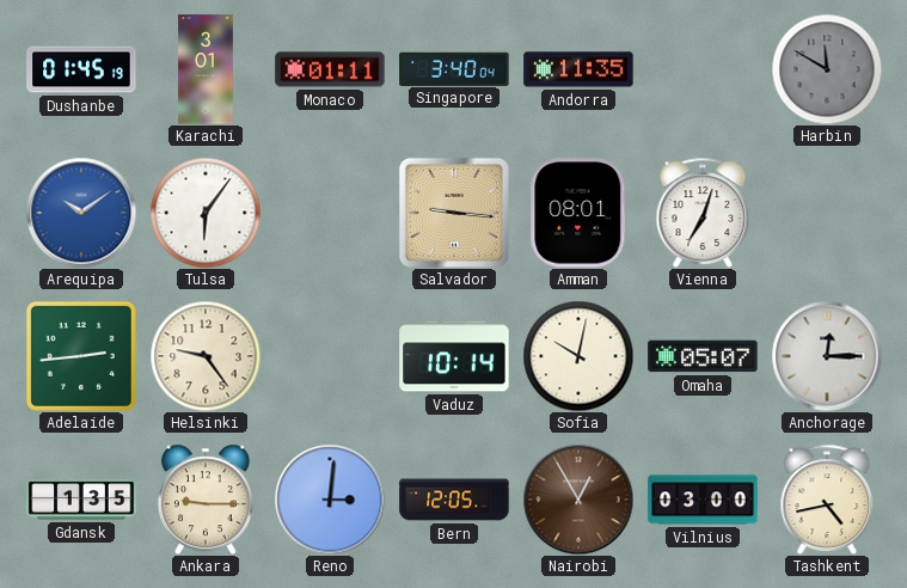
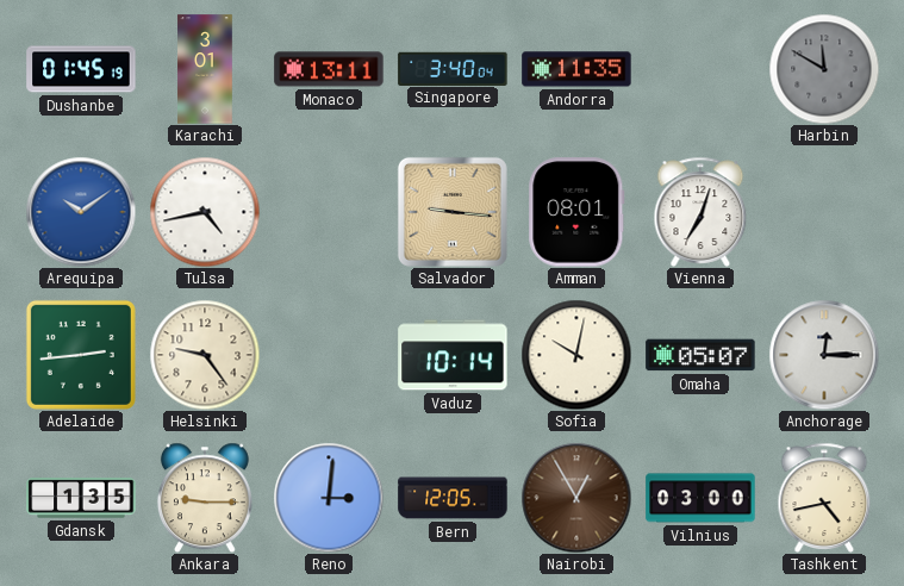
Monaco: 01:11 -> 13:11
Tulsa: 6:06 -> 4:43
